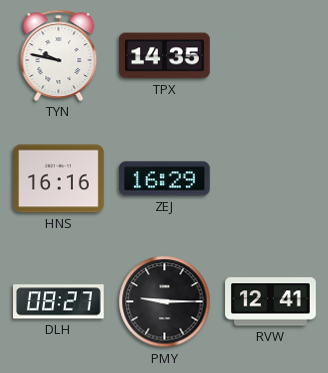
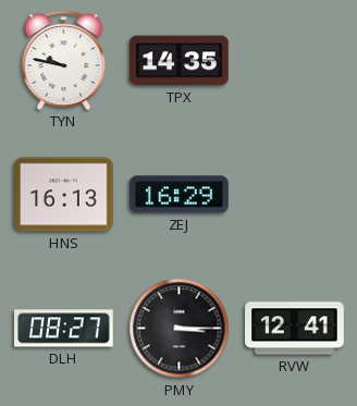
HNS: 16:16 -> 16:13
PMY: 9:15 -> 3:15
